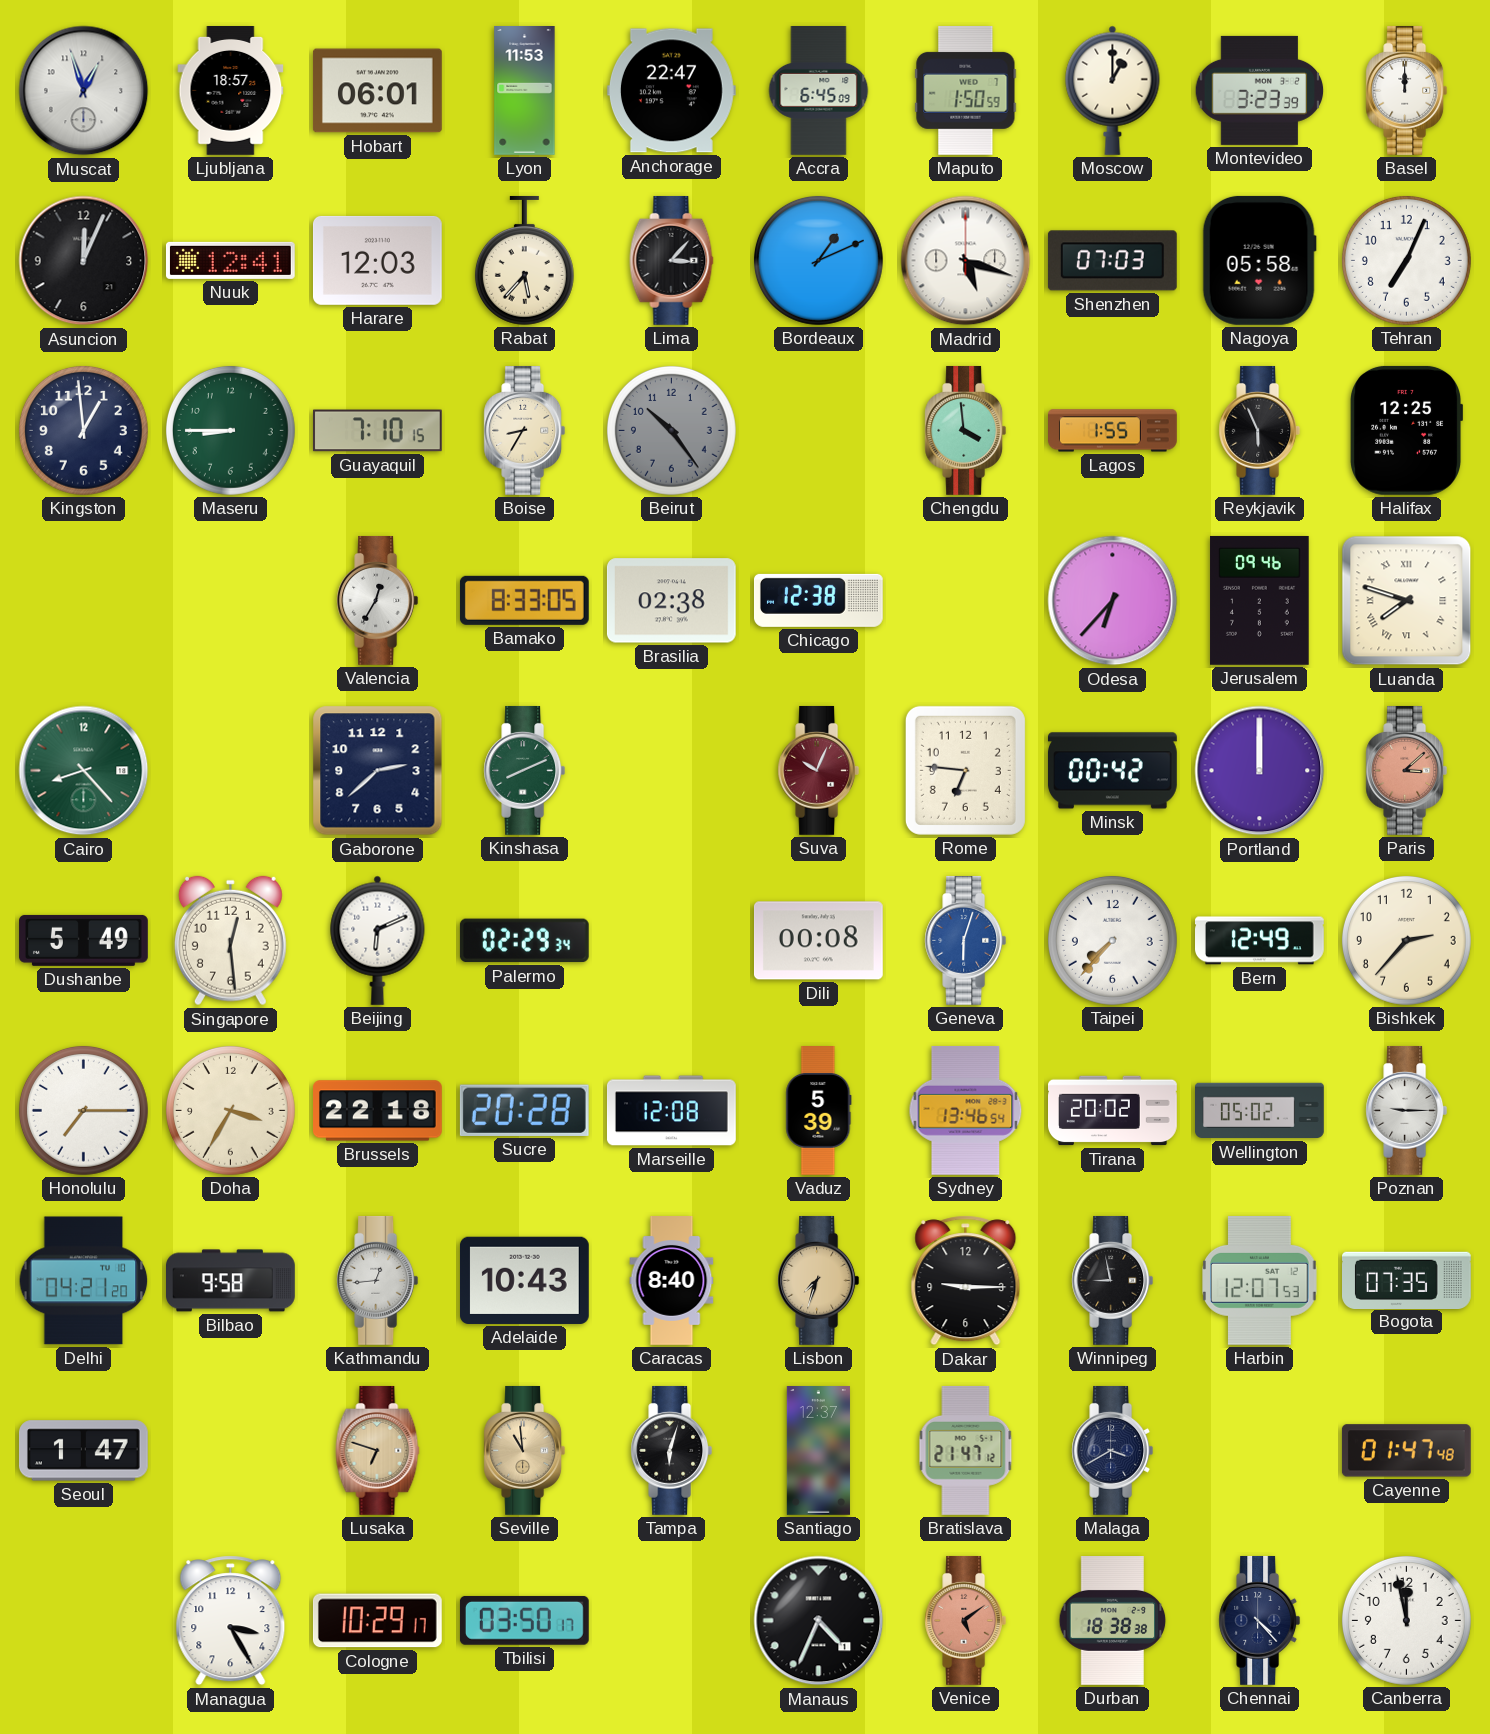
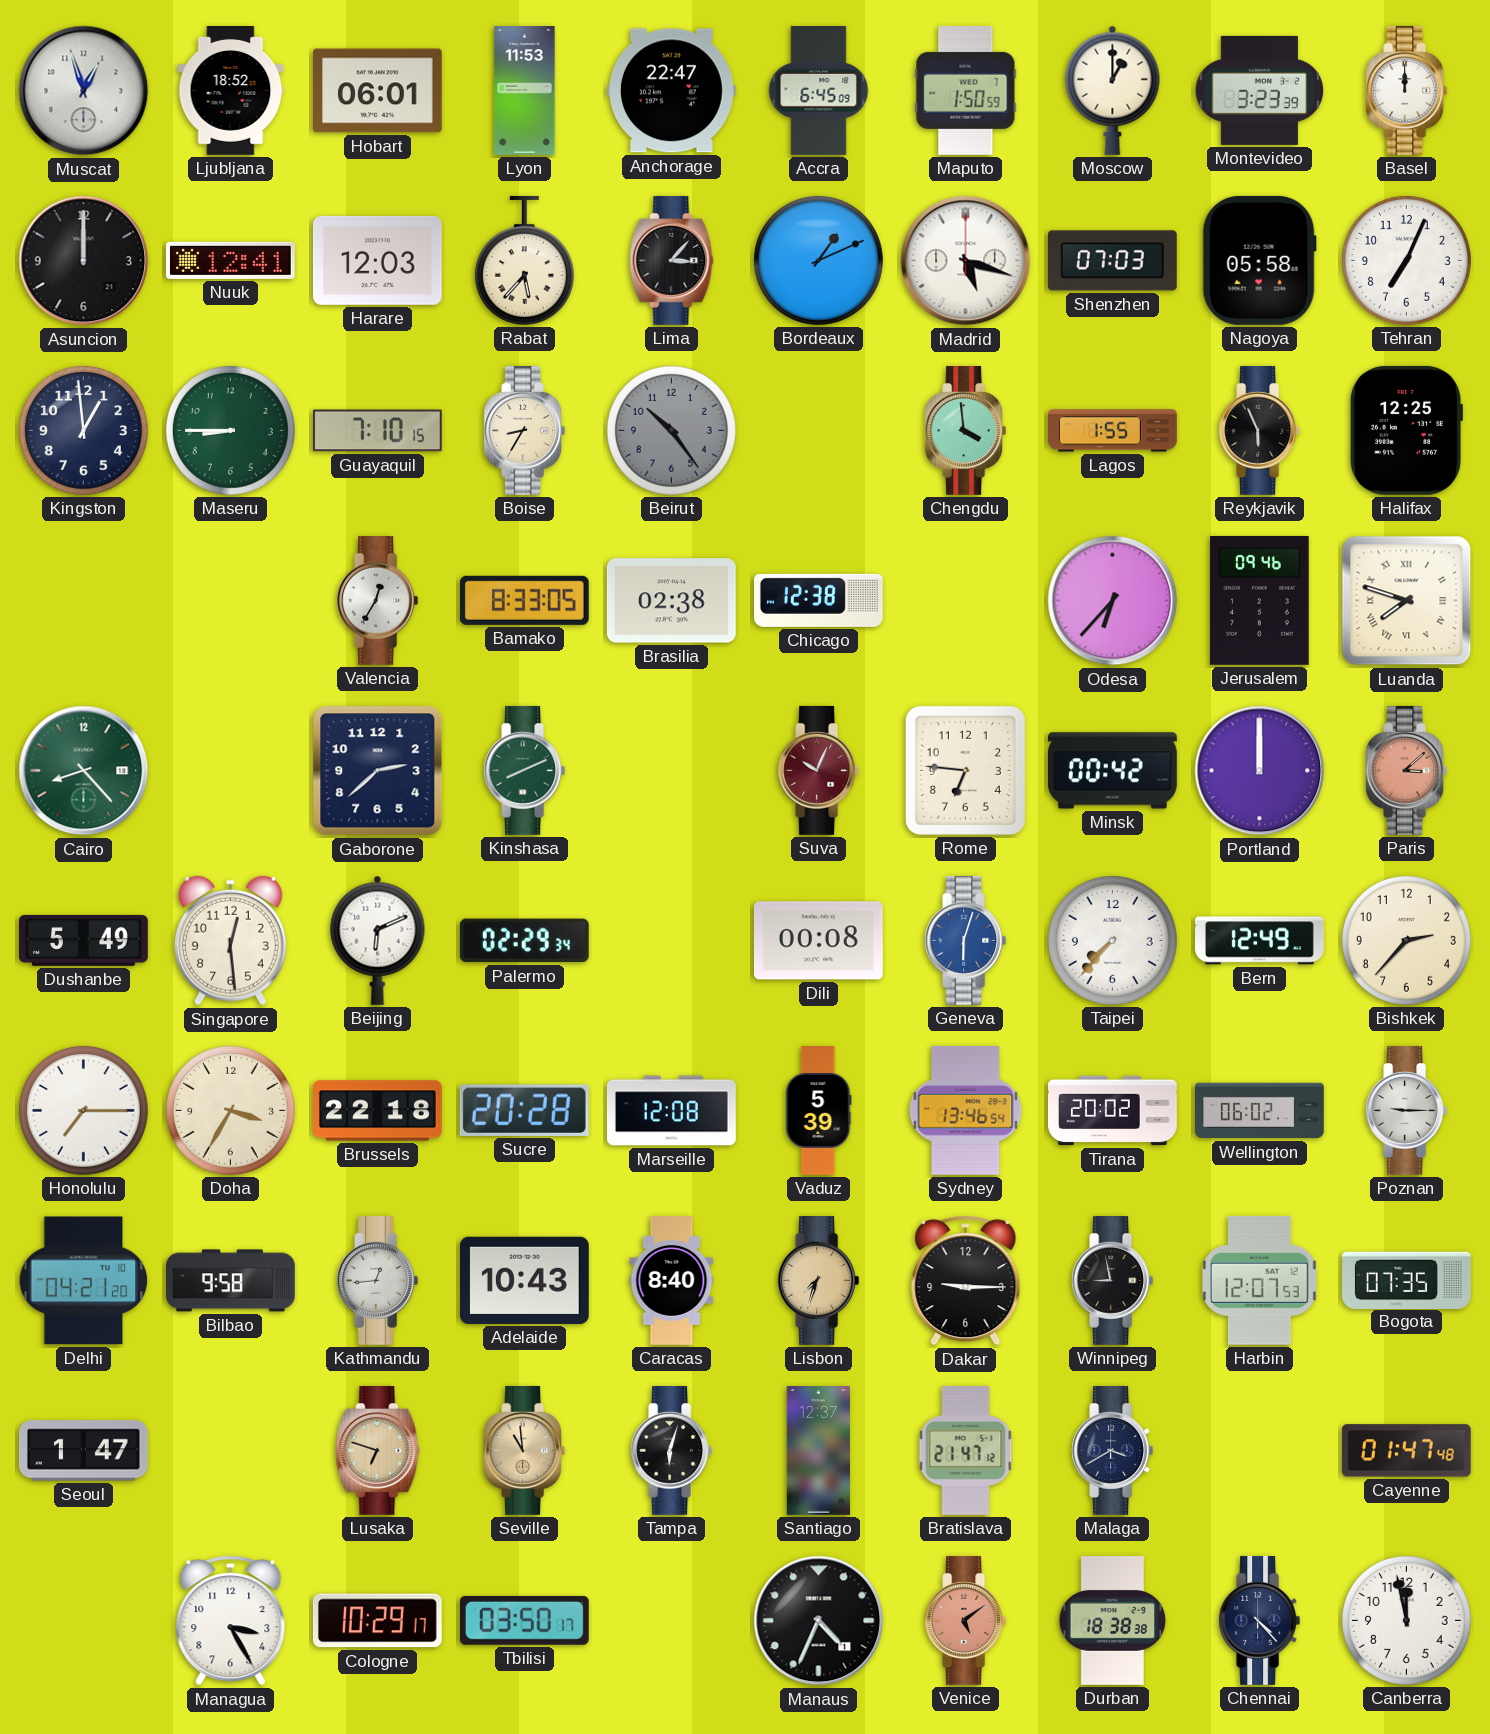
Ljubljana: 18:57 -> 18:52
Asuncion: 12:04 -> 12:00
Wellington: 05:02 -> 06:02
